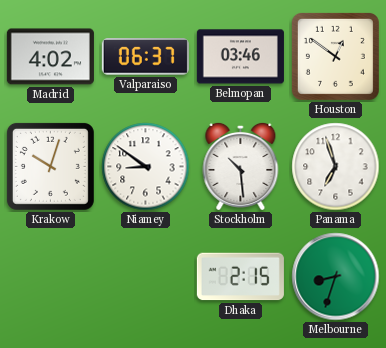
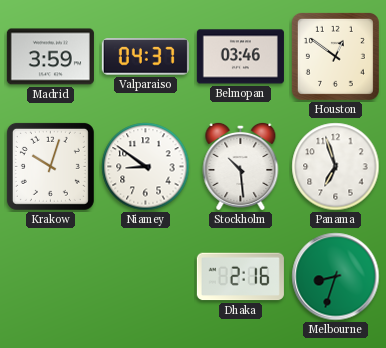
Madrid: 4:02 -> 3:59
Valparaiso: 06:37 -> 04:37
Dhaka: 2:15 -> 2:16
